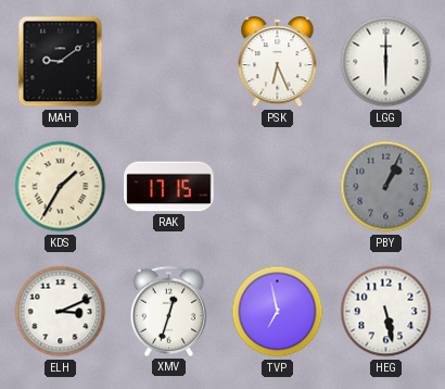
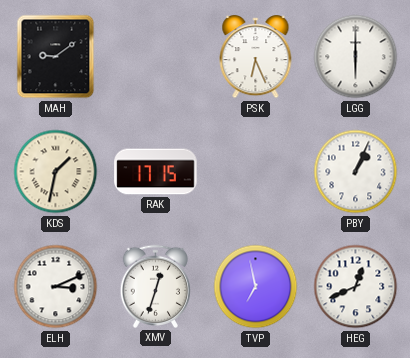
KDS: 1:35 -> 1:32
PBY dial: grey -> white
HEG: 5:28 -> 12:41
